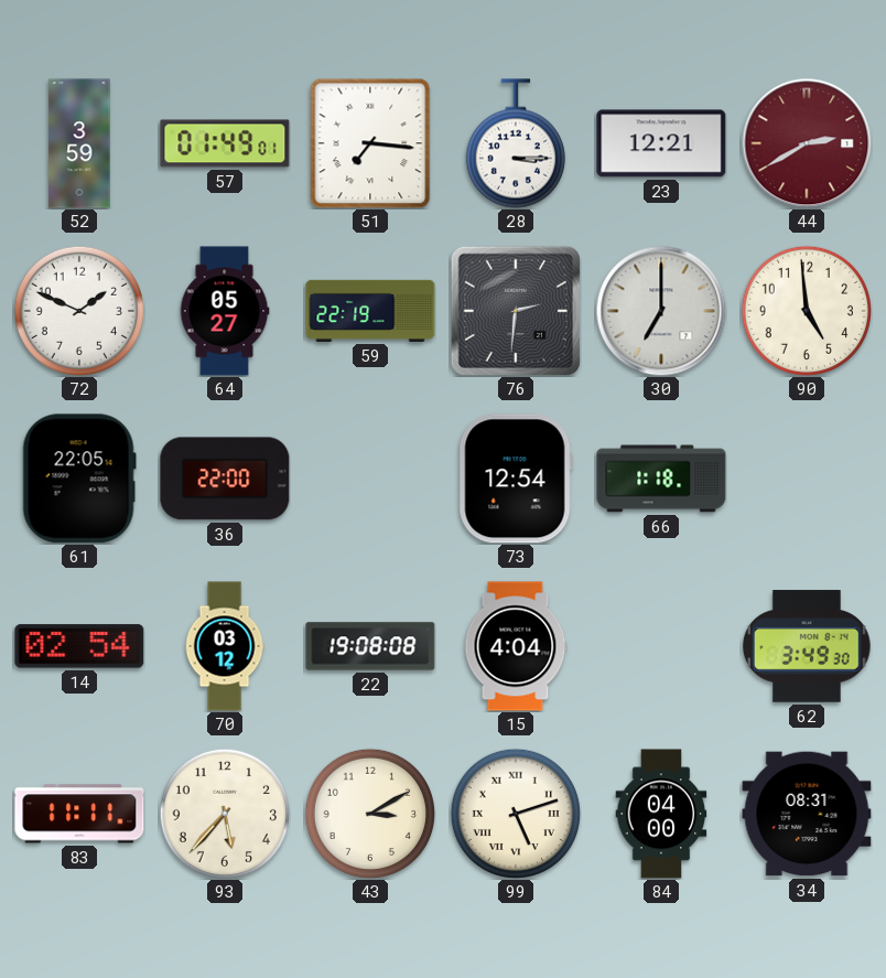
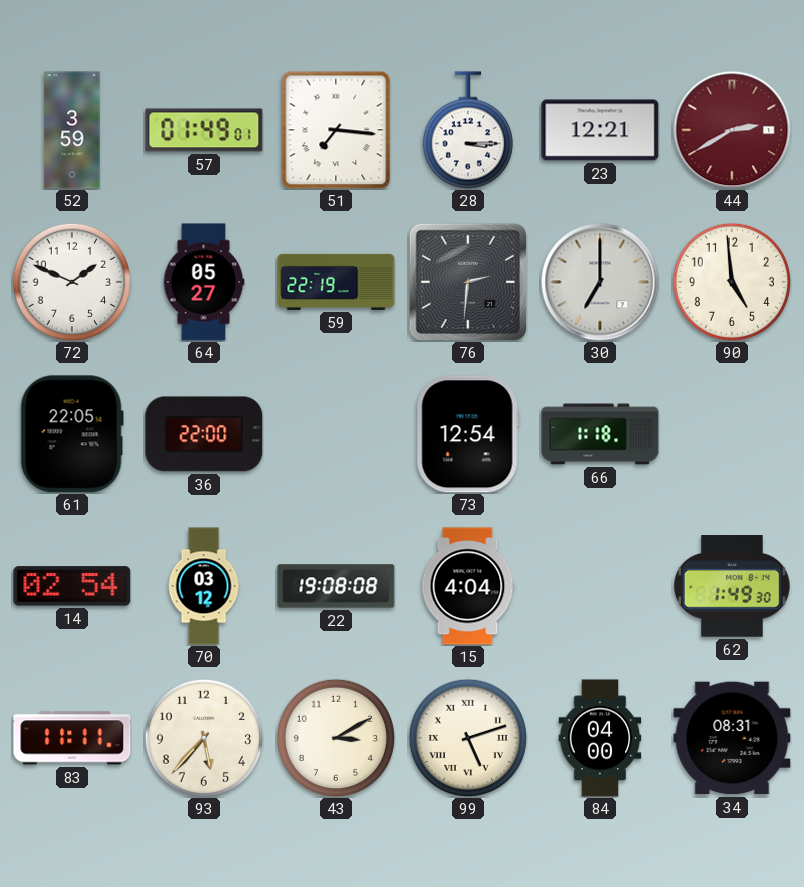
62: 3:49 -> 1:49
